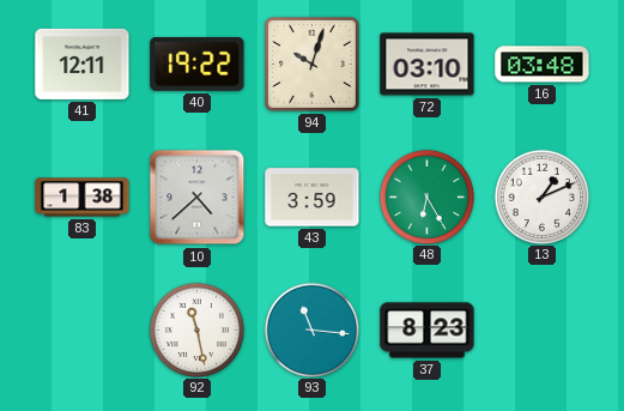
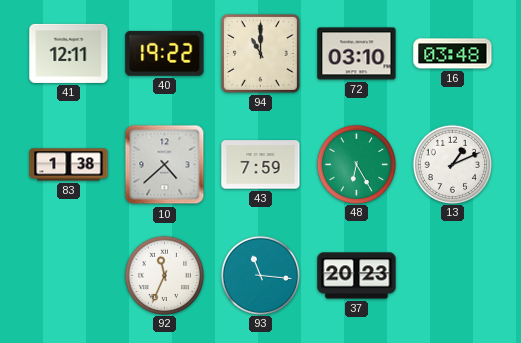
94: 10:03 -> 11:00
43: 3:59 -> 7:59
92: 11:28 -> 11:34
37: 8:23 -> 20:23
